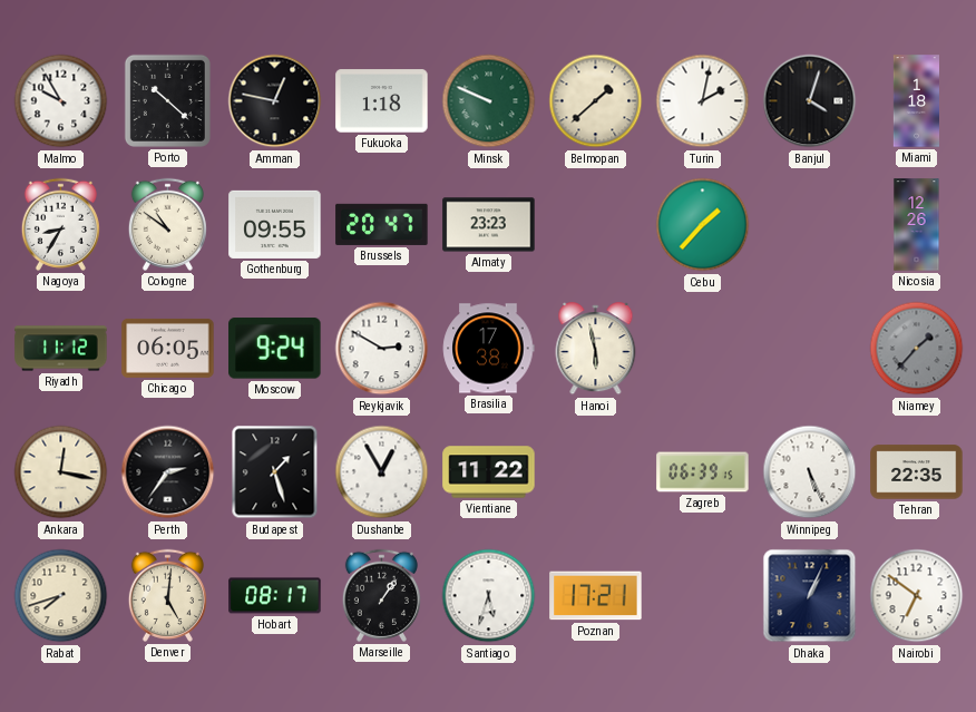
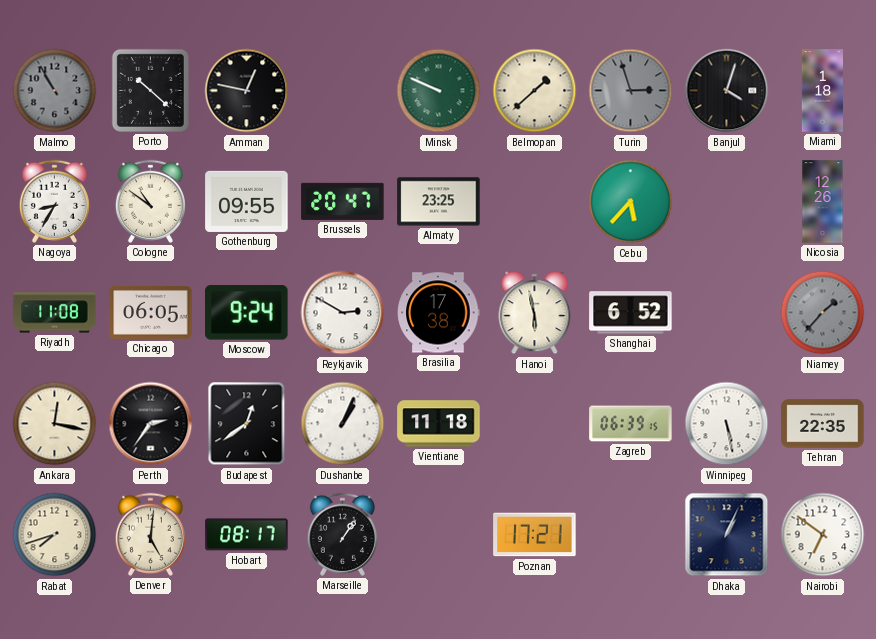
Malmo: 9:55 -> 10:55
Malmo dial: white -> grey
Fukuoka: 1:18 -> none
Turin: 2:02 -> 2:57
Turin dial: white -> grey
Almaty: 23:23 -> 23:25
Cebu: 1:37 -> 5:37
Riyadh: 11:12 -> 11:08
Shanghai: none -> 6:52
Budapest: 1:27 -> 12:39
Dushanbe: 12:55 -> 1:04
Vientiane: 11:22 -> 11:18
Winnipeg: 5:26 -> 5:28
Santiago: 5:33 -> none
